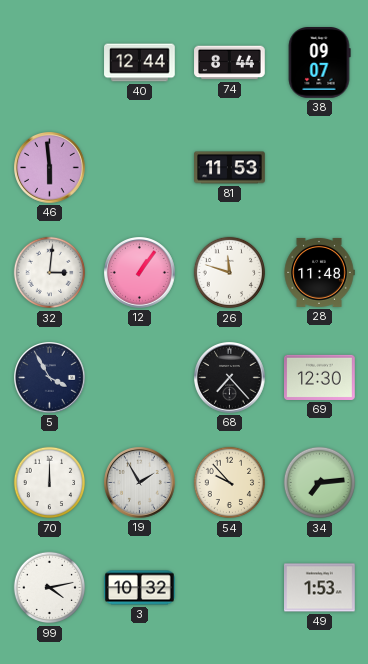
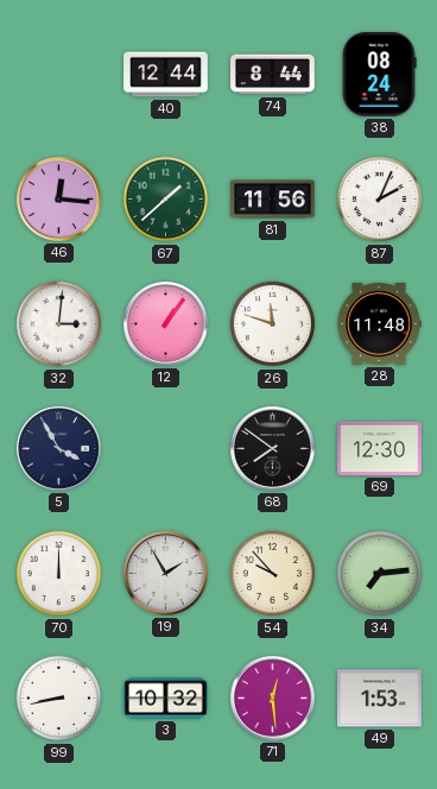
38: 09:07 -> 08:24
46: 5:59 -> 12:16
67: none -> 1:38
81: 11:53 -> 11:56
87: none -> 2:04
68: 7:23 -> 7:51
99: 4:13 -> 8:43
71: none -> 12:29
